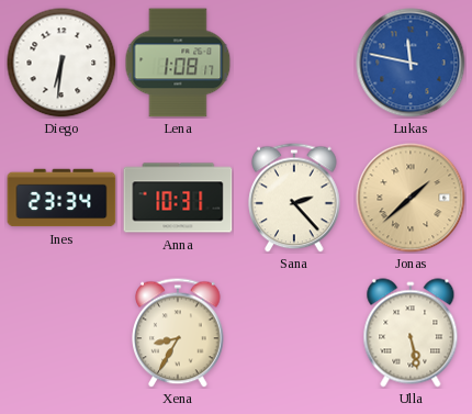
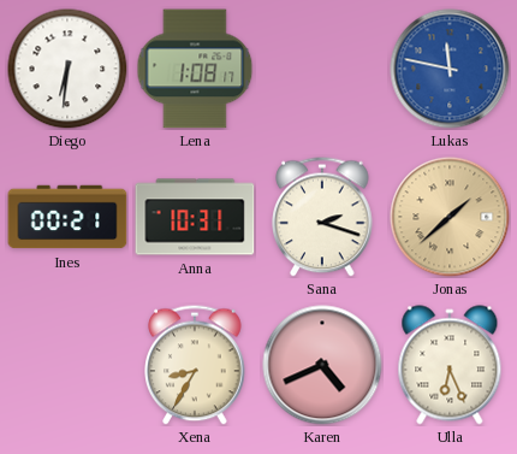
Ines: 23:34 -> 00:21
Sana: 2:23 -> 2:18
Karen: none -> 4:41
Ulla: 5:28 -> 6:26
